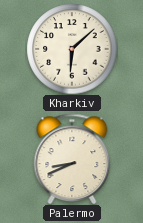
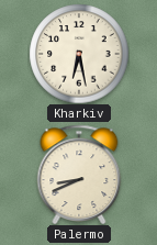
Kharkiv: 6:08 -> 6:28
